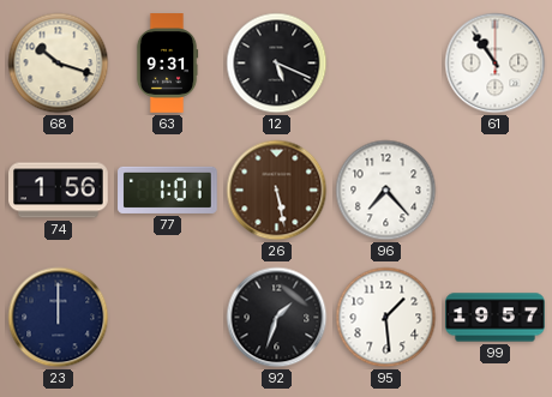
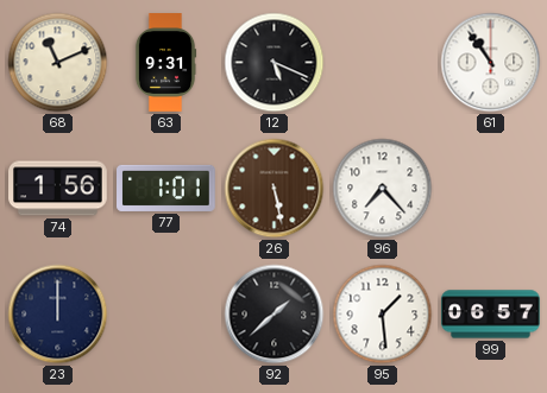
68: 10:18 -> 11:11
92: 1:33 -> 1:38
99: 19:57 -> 06:57
